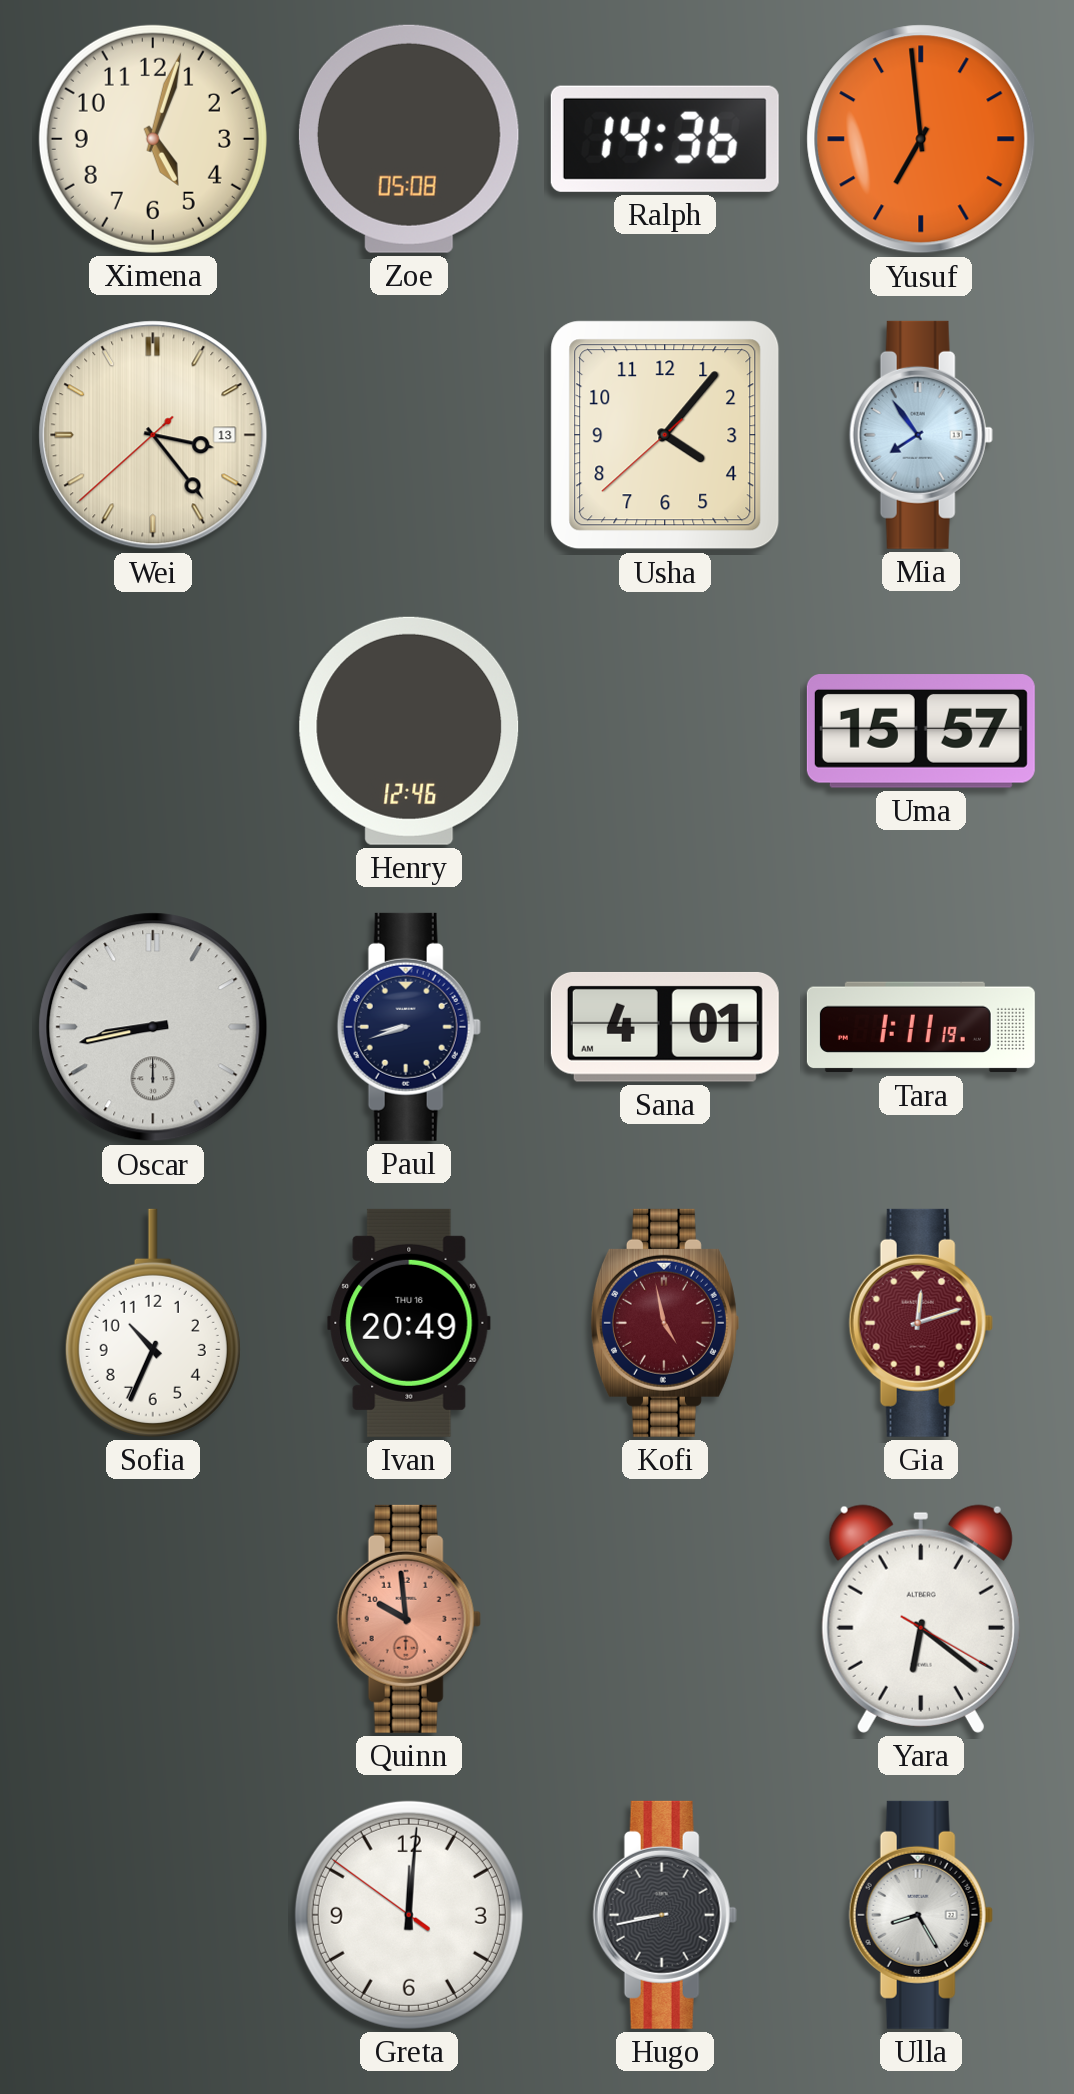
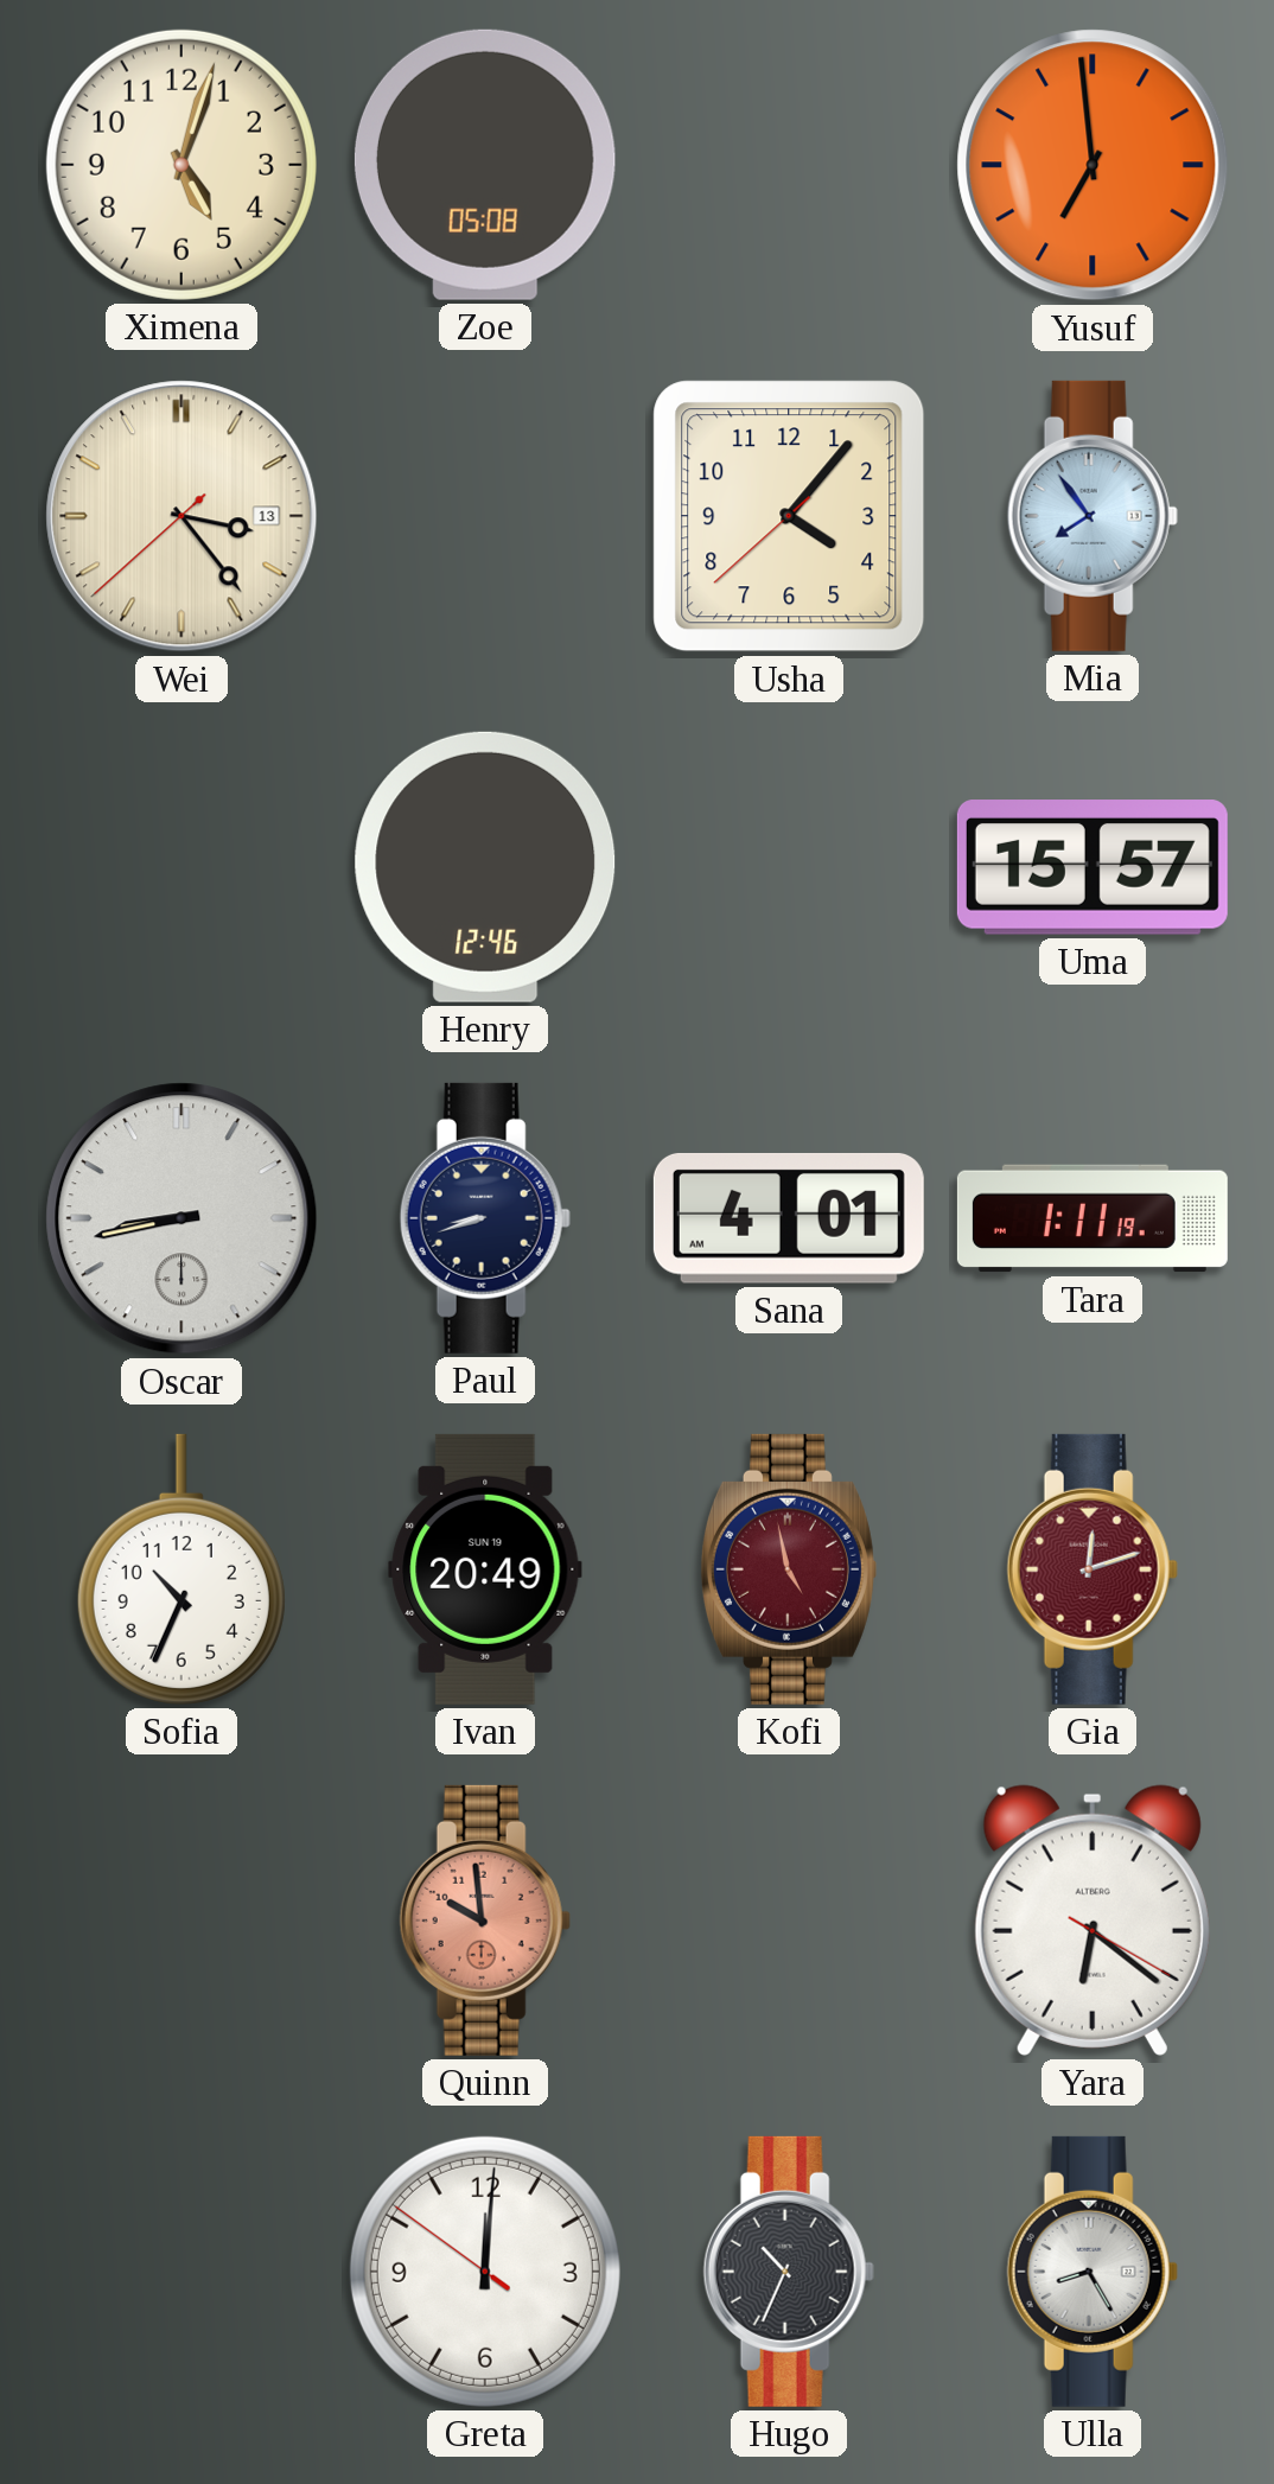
Ralph: 14:36 -> none
Ivan date: THU 16 -> SUN 19
Hugo: 8:43 -> 10:34
